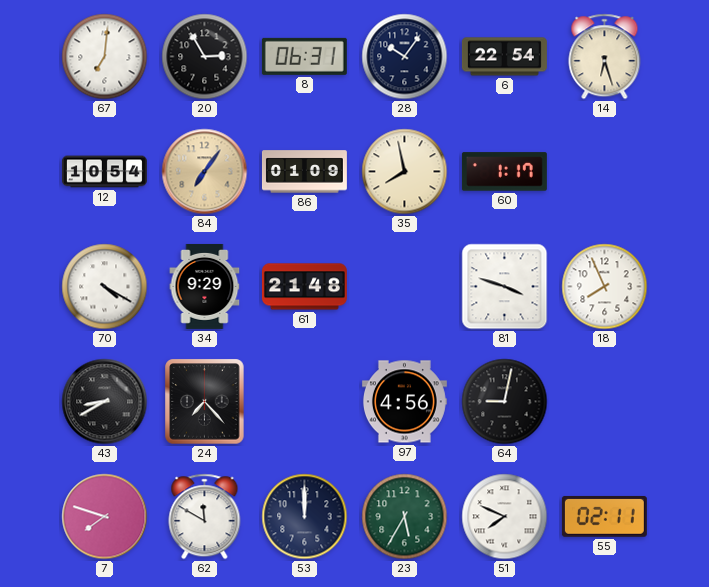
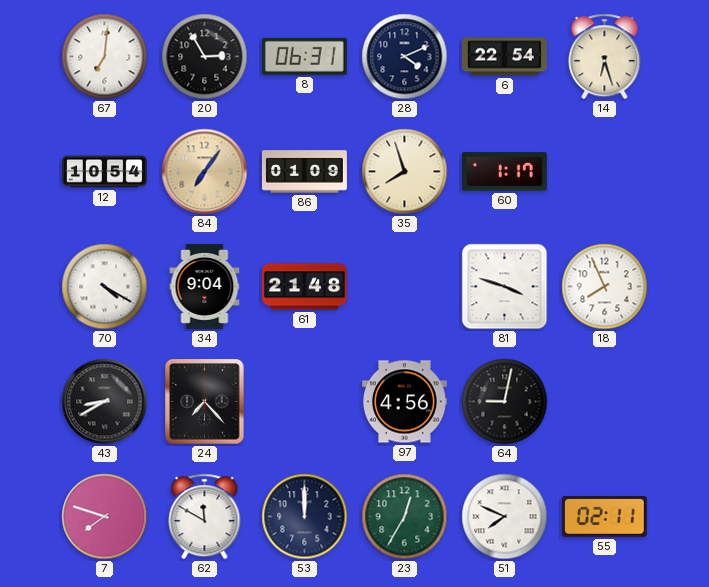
28: 10:06 -> 4:11
35: 7:58 -> 7:57
34: 9:29 -> 9:04
23: 5:35 -> 12:35
